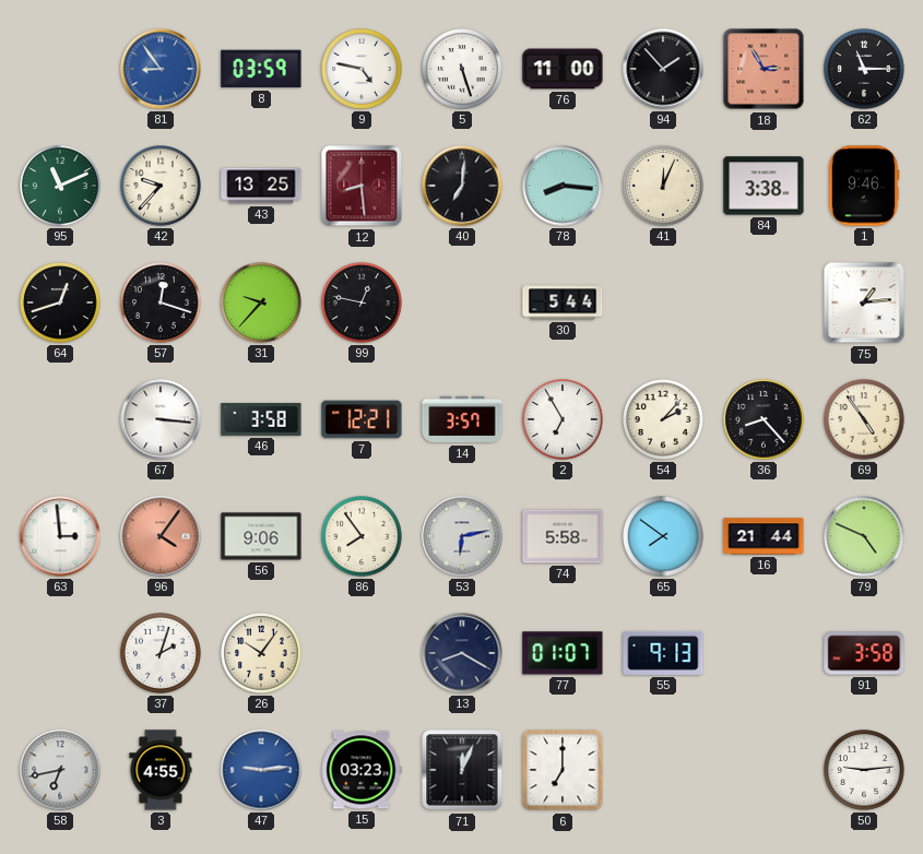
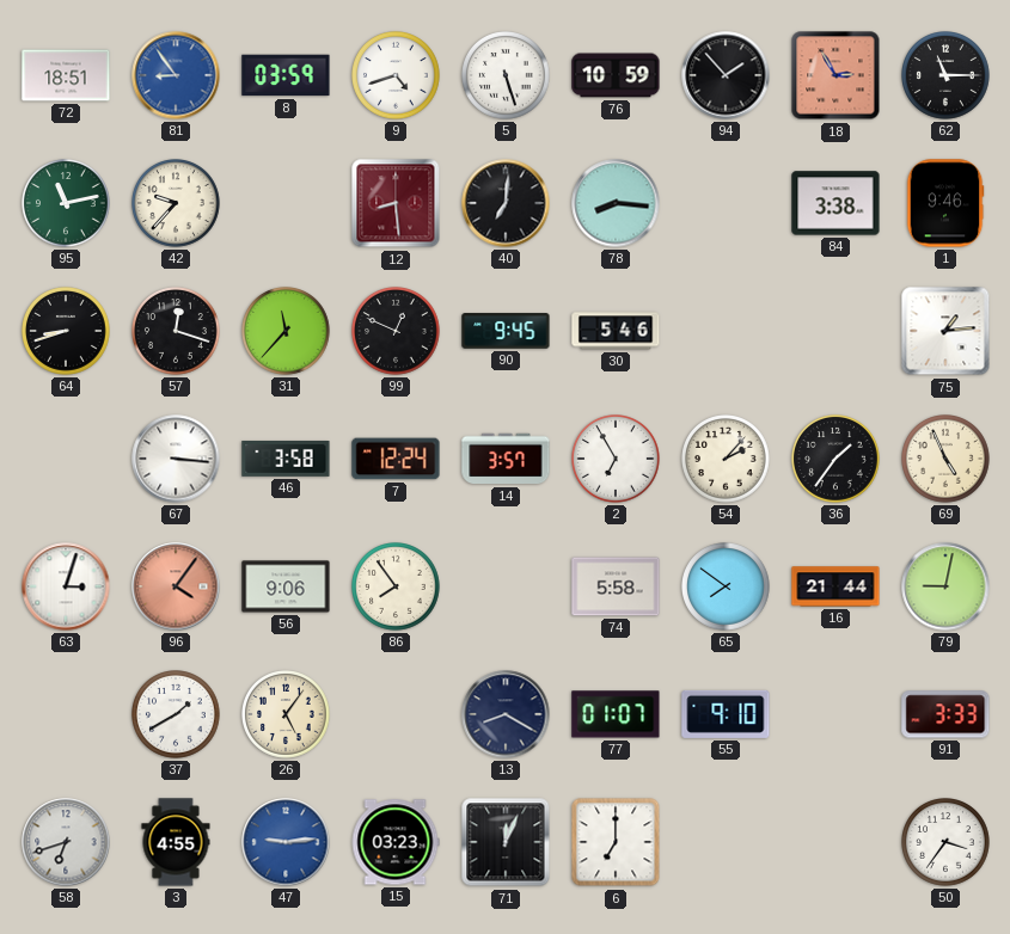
72: none -> 18:51
9: 4:47 -> 4:42
76: 11:00 -> 10:59
95: 11:11 -> 11:13
43: 13:25 -> none
41: 12:04 -> none
64: 12:42 -> 8:42
31: 9:37 -> 11:37
99: 12:47 -> 12:49
90: none -> 9:45
30: 5:44 -> 5:46
7: 12:21 -> 12:24
36: 8:23 -> 1:36
69: 4:54 -> 4:56
63: 2:59 -> 3:03
53: 6:13 -> none
79: 4:49 -> 9:02
37: 2:03 -> 1:40
26: 10:06 -> 5:06
55: 9:13 -> 9:10
91: 3:58 -> 3:33
58: 6:43 -> 6:42
50: 9:14 -> 3:36
